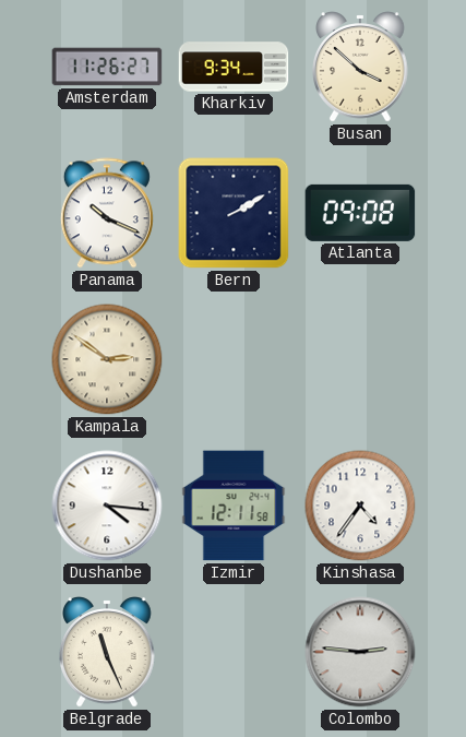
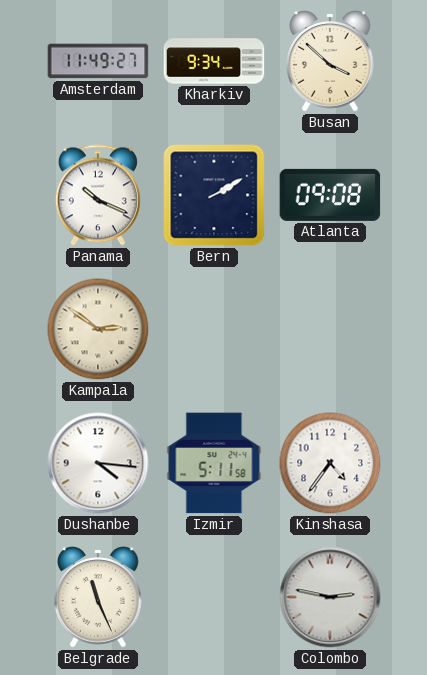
Amsterdam: 11:26 -> 11:49
Izmir: 12:11 -> 5:11
Colombo: 2:46 -> 2:47
